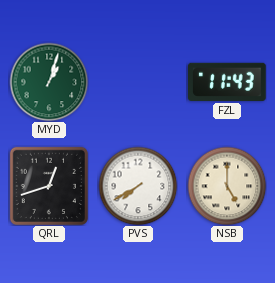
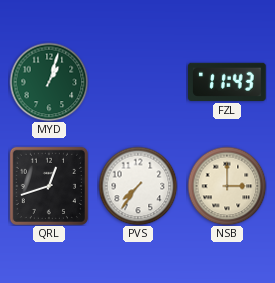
PVS: 7:40 -> 7:36
NSB: 5:00 -> 3:00
